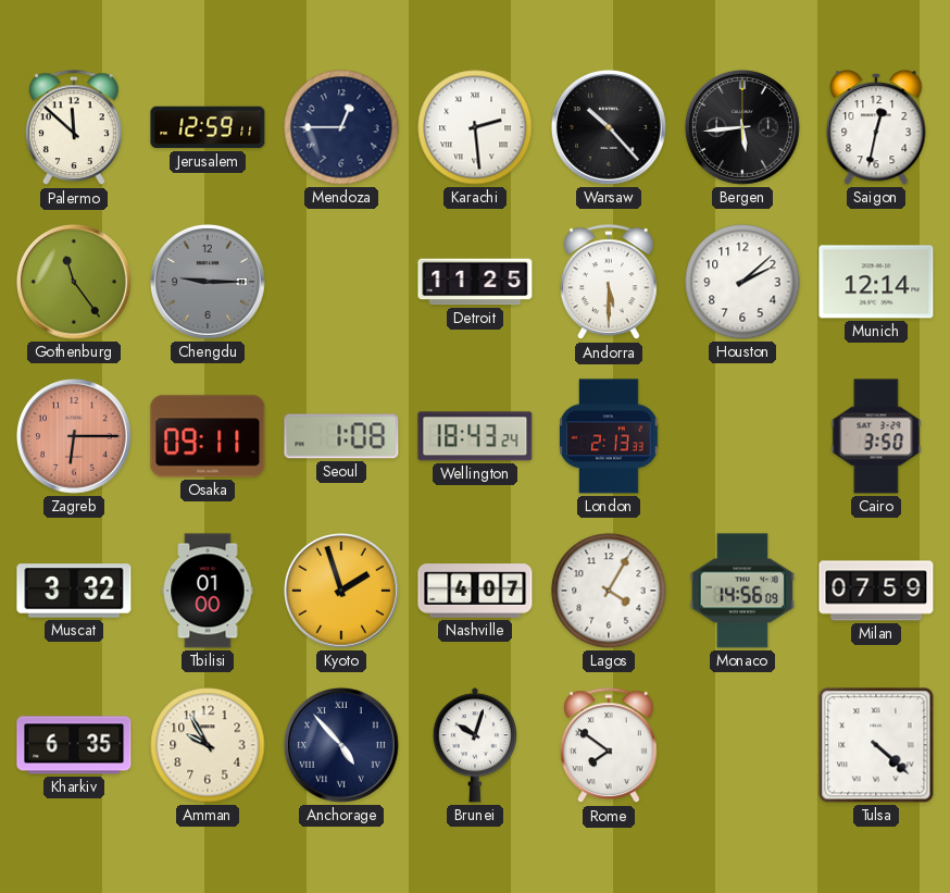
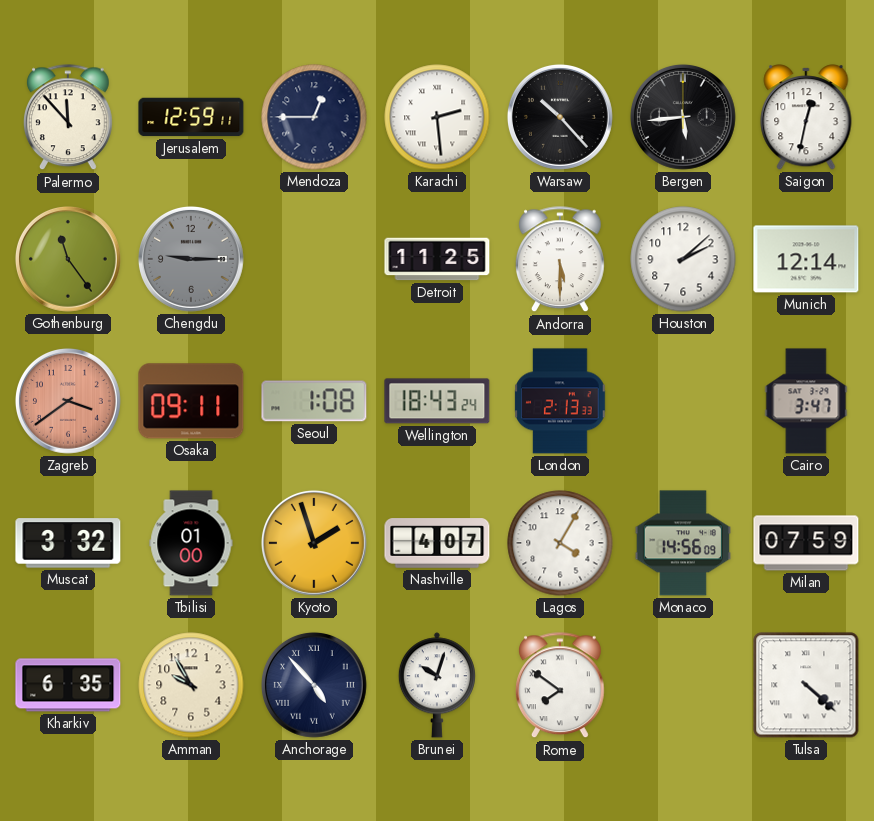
Palermo: 11:52 -> 11:53
Zagreb: 6:15 -> 3:39
Cairo: 3:50 -> 3:47
